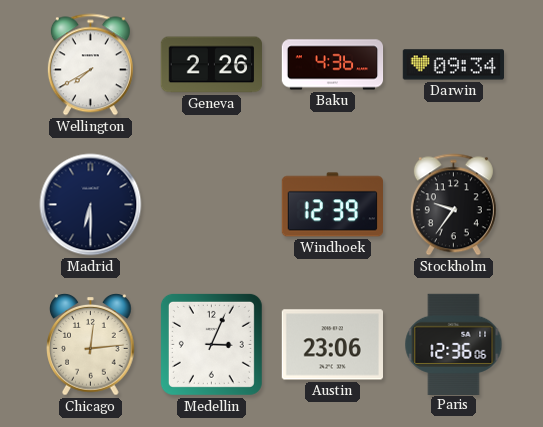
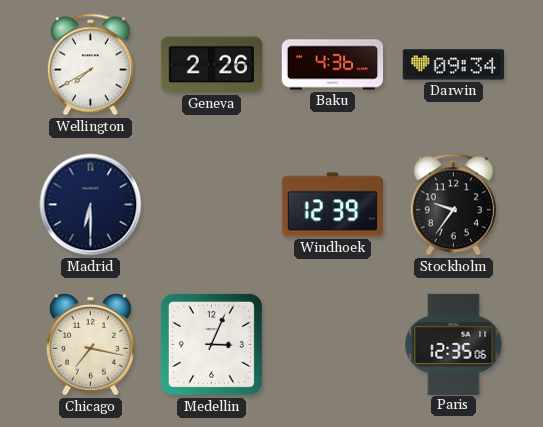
Chicago: 12:14 -> 7:17
Austin: 23:06 -> none
Paris: 12:36 -> 12:35
